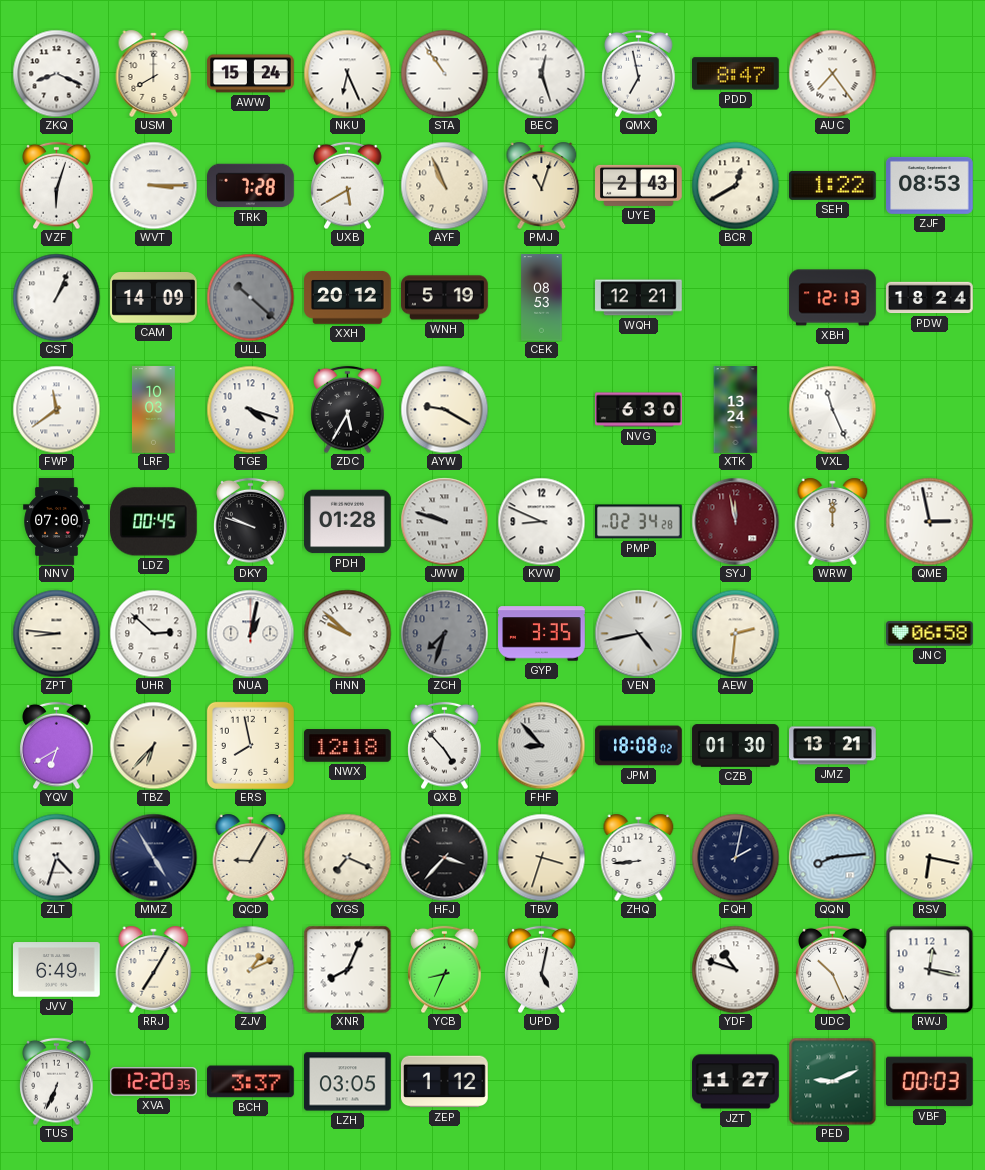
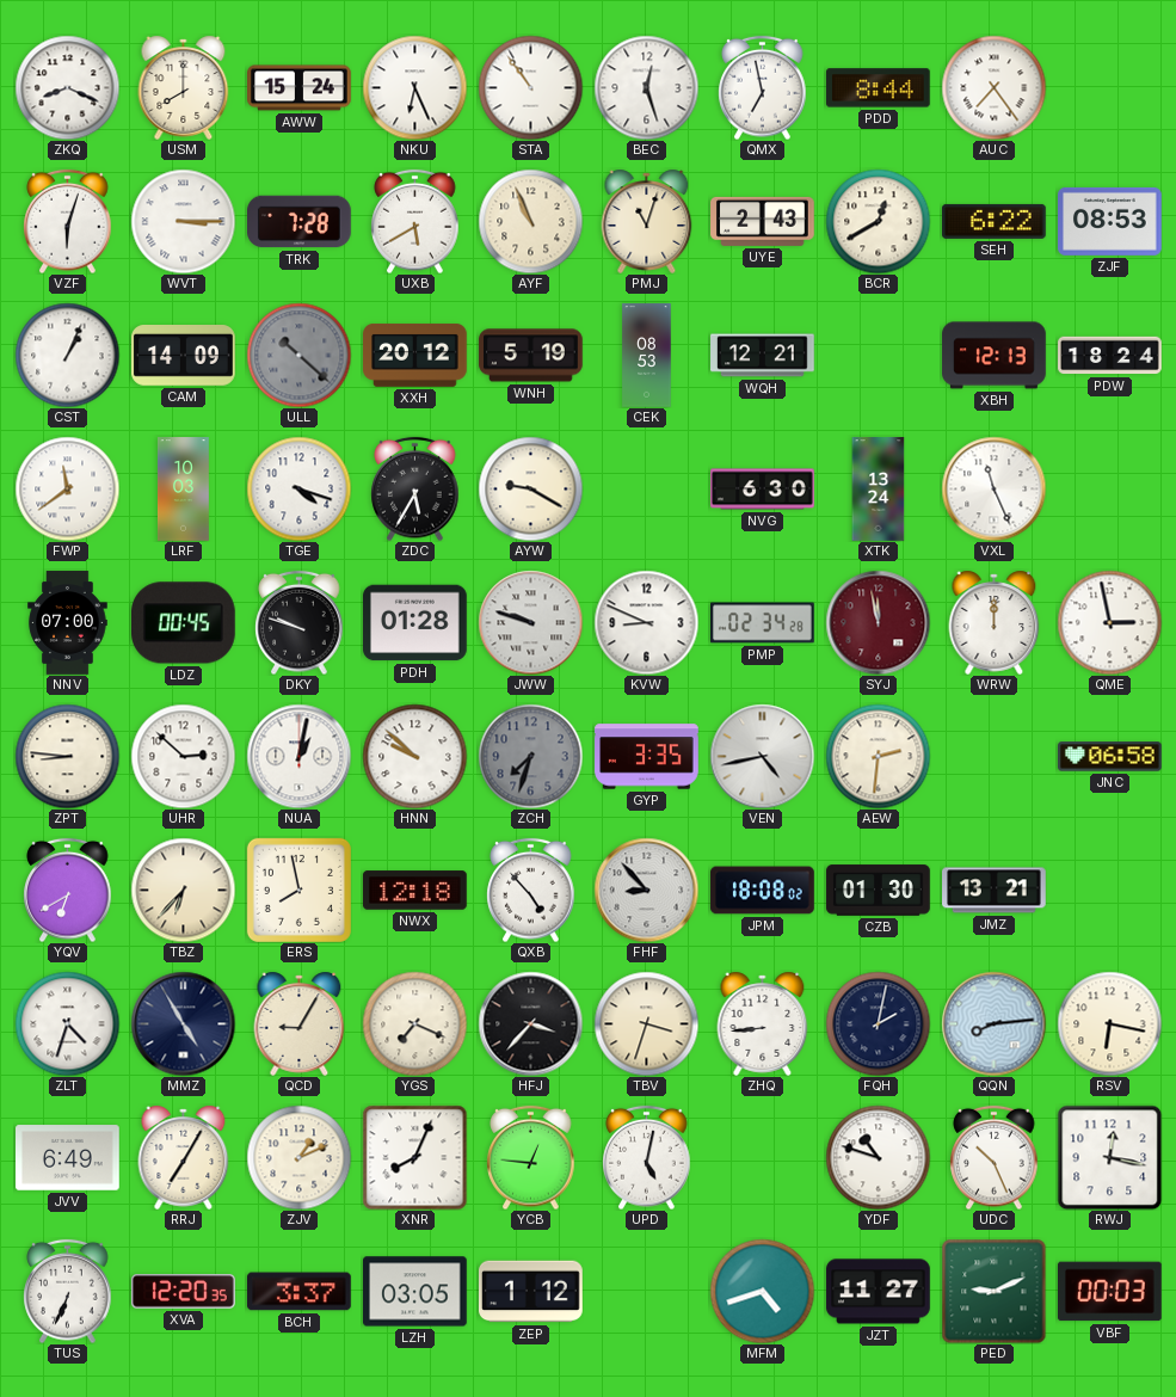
PDD: 8:47 -> 8:44
SEH: 1:22 -> 6:22
YCB: 8:34 -> 12:46
MFM: none -> 4:42
